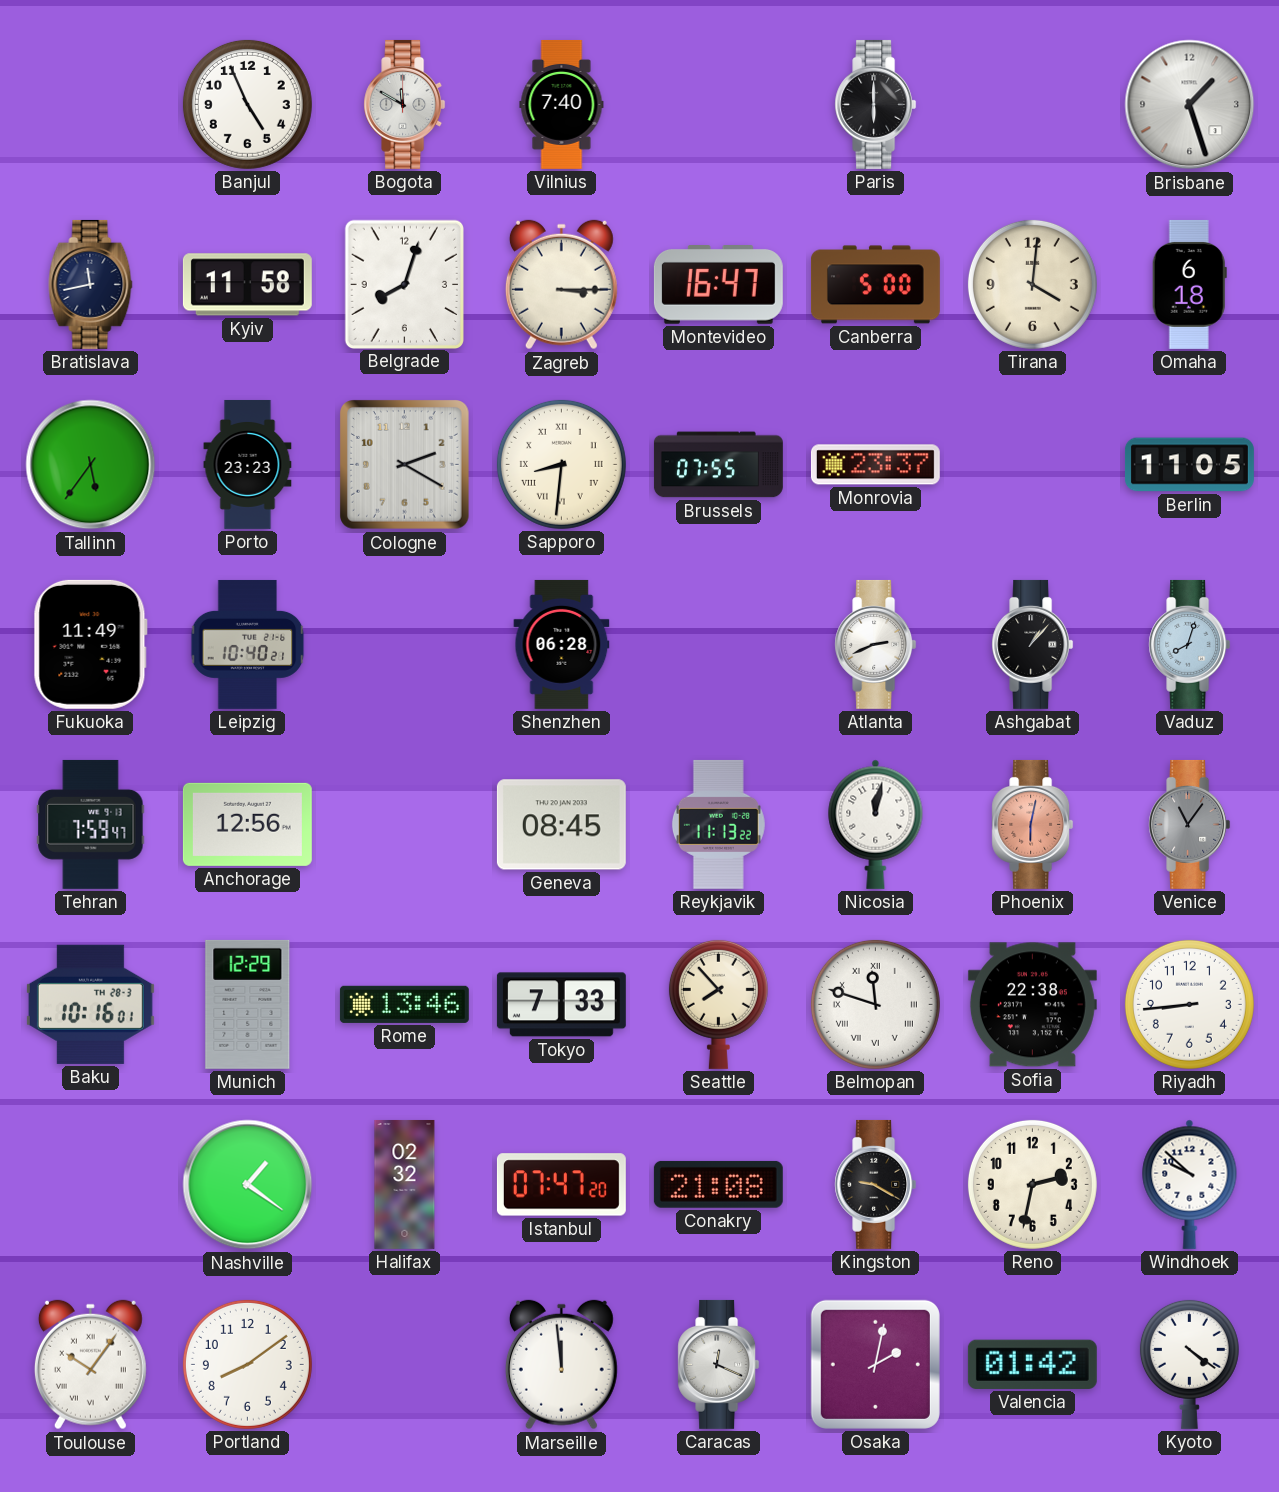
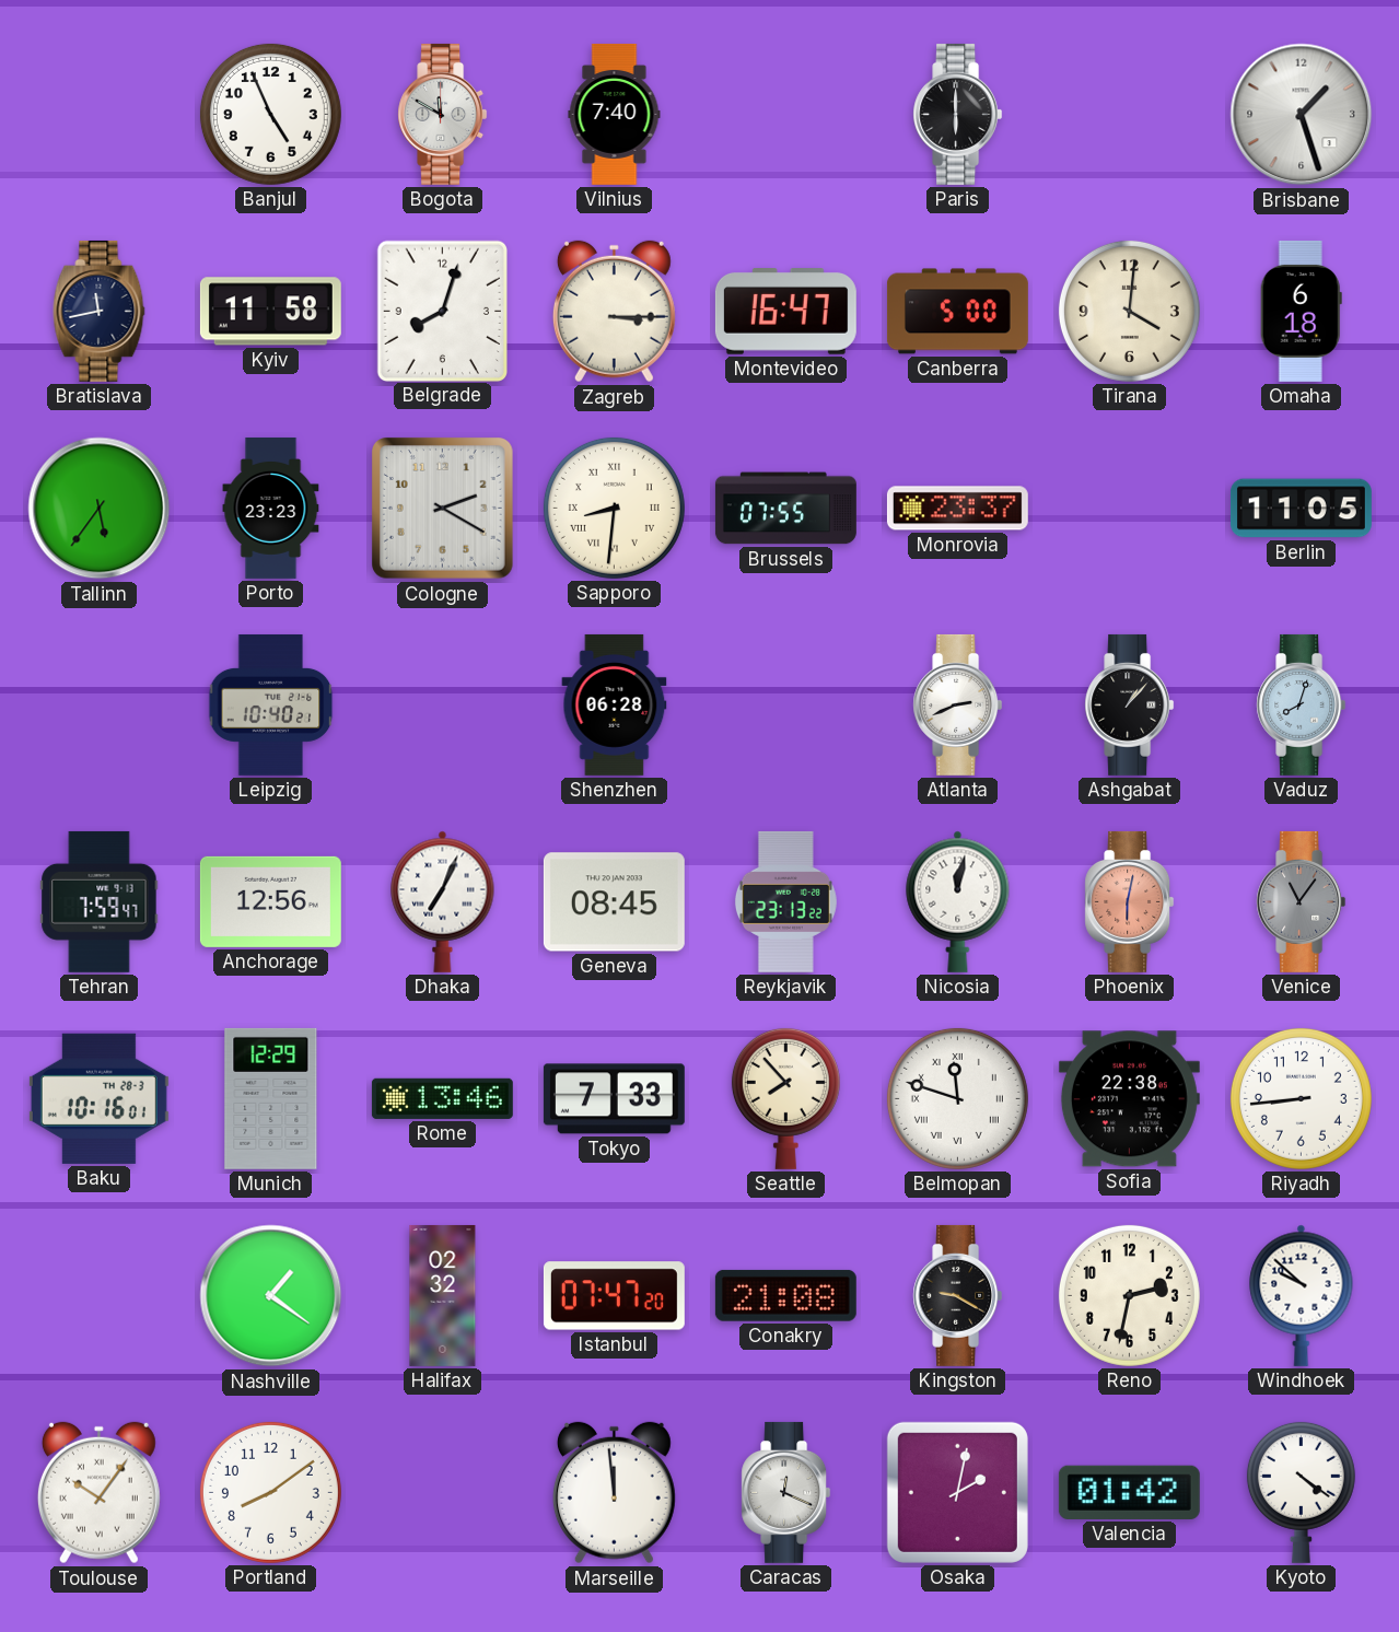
Fukuoka: 11:49 -> none
Dhaka: none -> 7:04
Reykjavik: 11:13 -> 23:13
